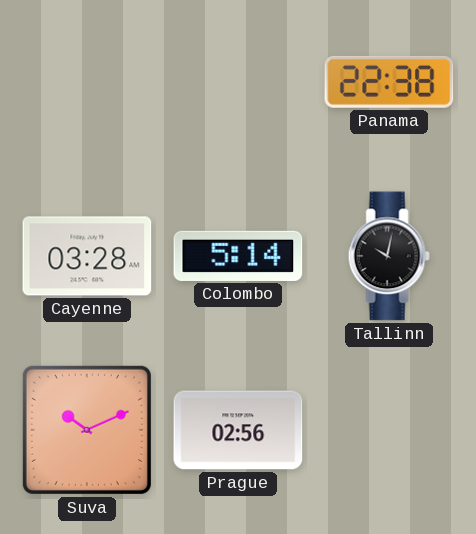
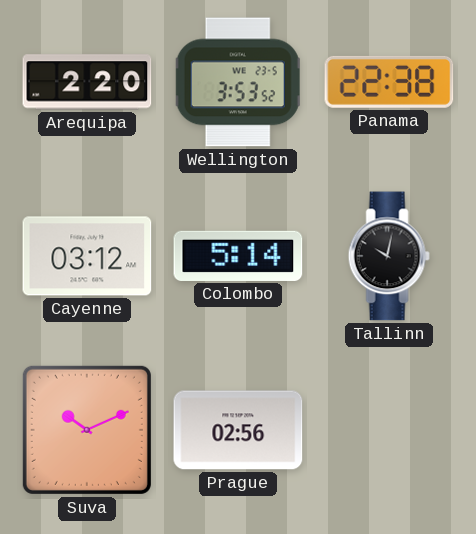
Arequipa: none -> 2:20
Wellington: none -> 3:53
Cayenne: 03:28 -> 03:12
